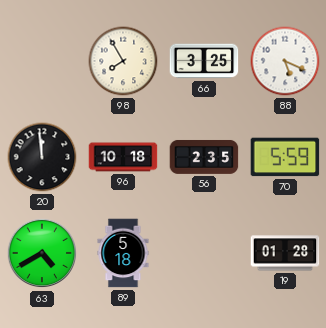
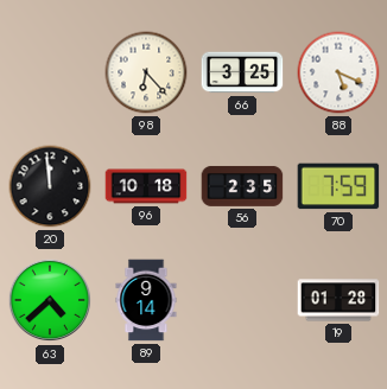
98: 7:55 -> 6:23
70: 5:59 -> 7:59
63: 4:40 -> 4:38
89: 5:18 -> 9:14
